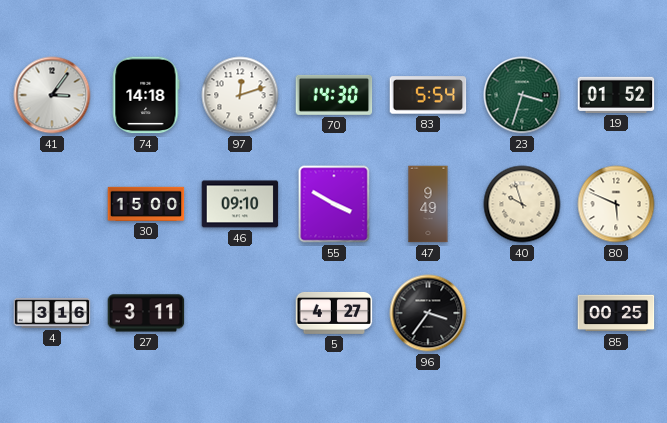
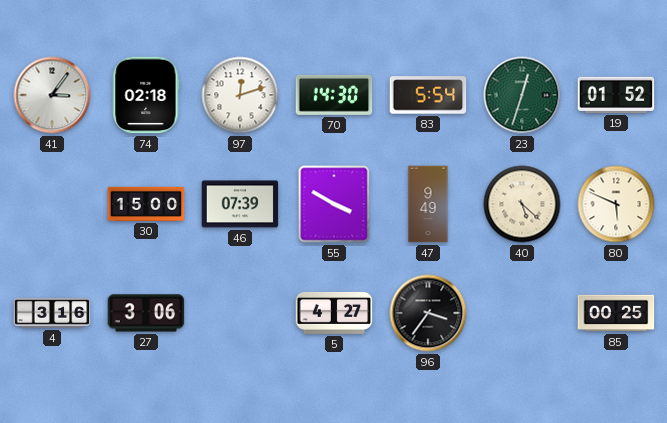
74: 14:18 -> 02:18
23: 3:33 -> 12:33
46: 09:10 -> 07:39
40: 9:57 -> 5:22
27: 3:11 -> 3:06
